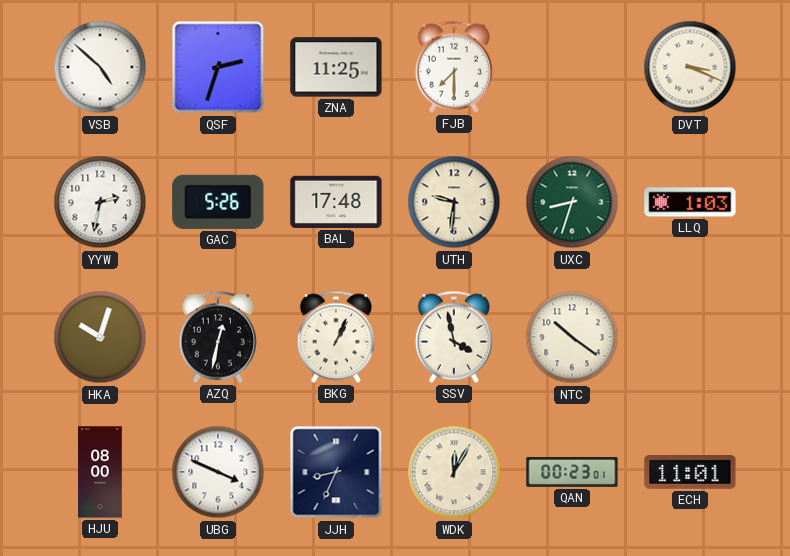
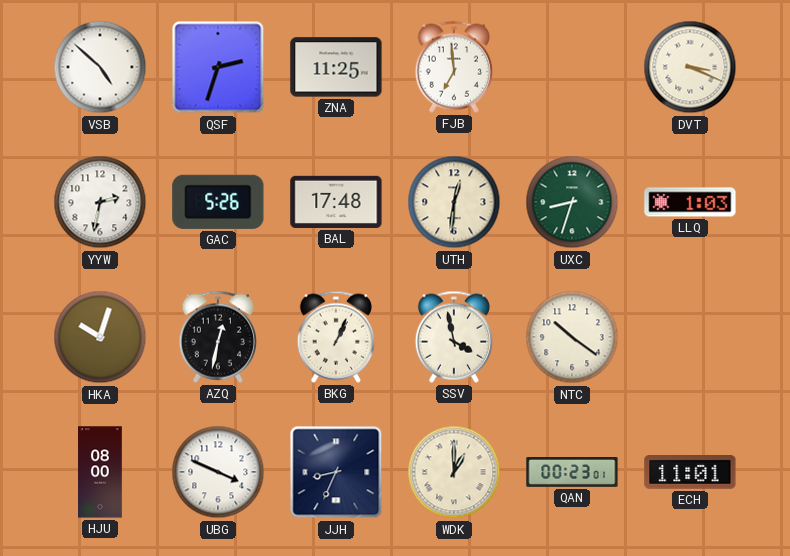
FJB: 7:30 -> 6:59
UTH: 9:31 -> 12:31
WDK: 12:05 -> 1:00
